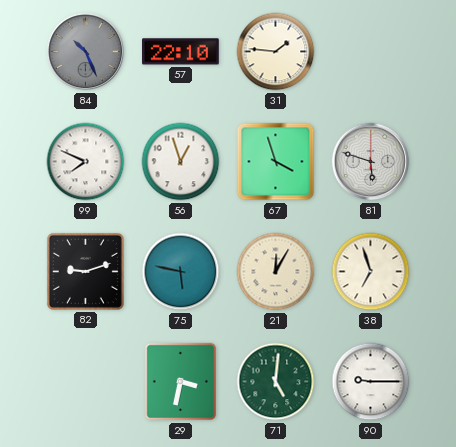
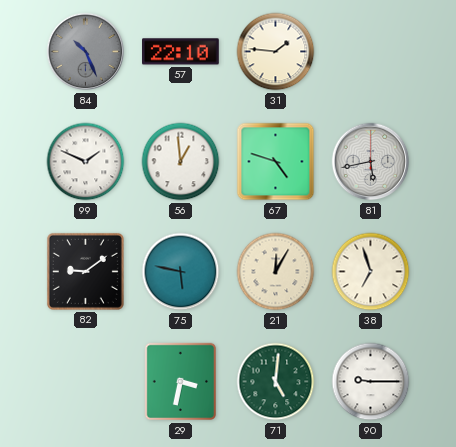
99: 7:49 -> 1:49
56: 12:57 -> 12:59
67: 3:57 -> 4:48
81: 5:48 -> 5:43
82: 9:12 -> 9:09
